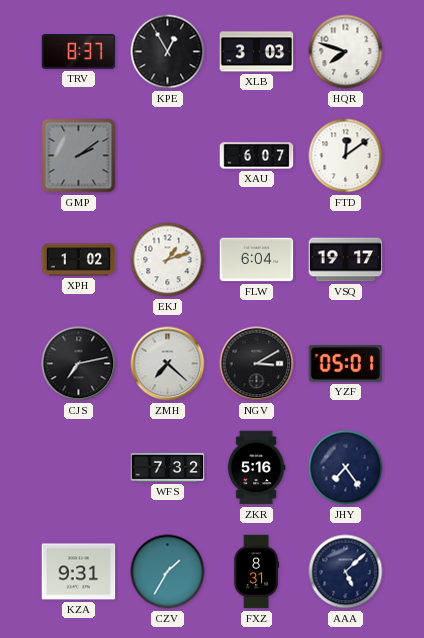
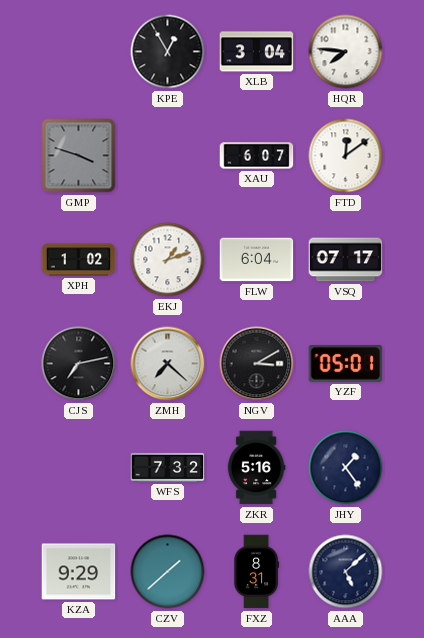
TRV: 8:37 -> none
XLB: 3:03 -> 3:04
HQR: 7:48 -> 7:46
GMP: 2:09 -> 3:48
VSQ: 19:17 -> 07:17
JHY: 7:24 -> 1:24
KZA: 9:31 -> 9:29
CZV: 1:35 -> 1:38
